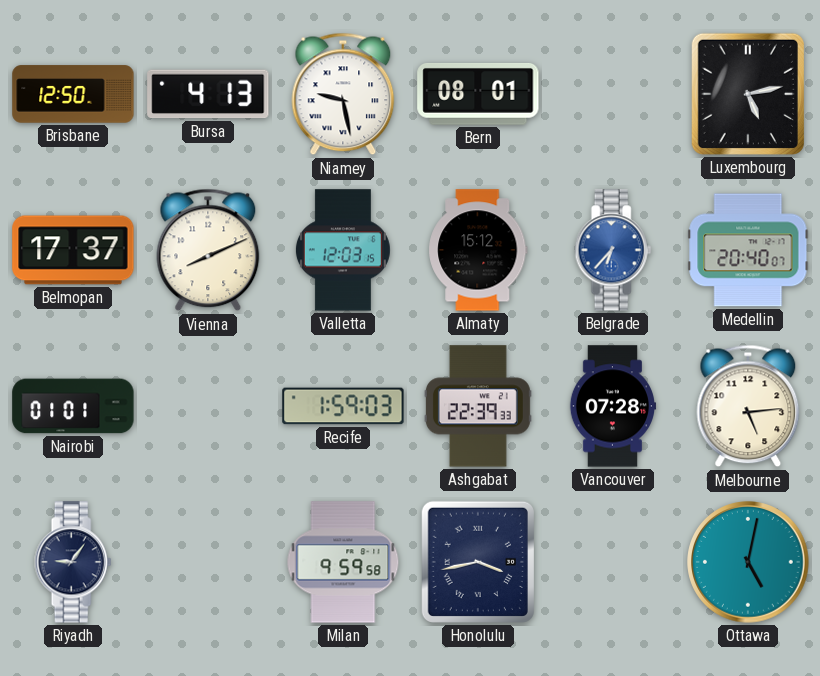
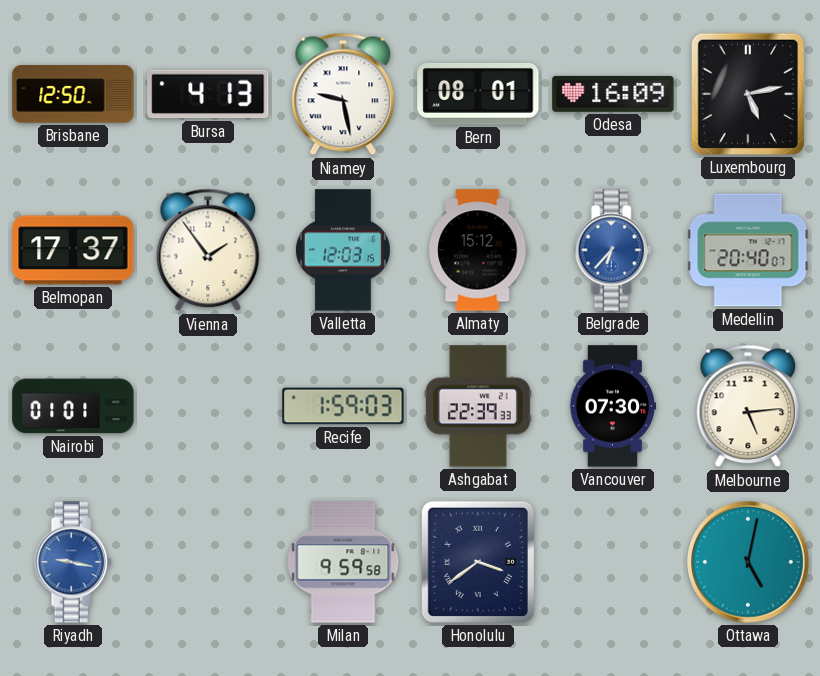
Odesa: none -> 16:09
Vienna: 8:11 -> 1:54
Vancouver: 07:28 -> 07:30
Riyadh: 9:06 -> 9:17
Riyadh dial: navy -> blue
Honolulu: 3:43 -> 3:39
